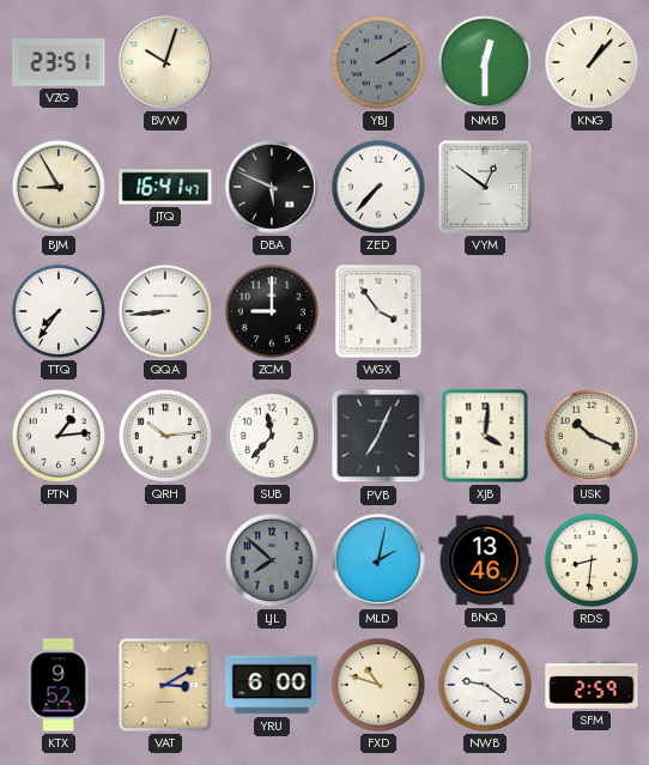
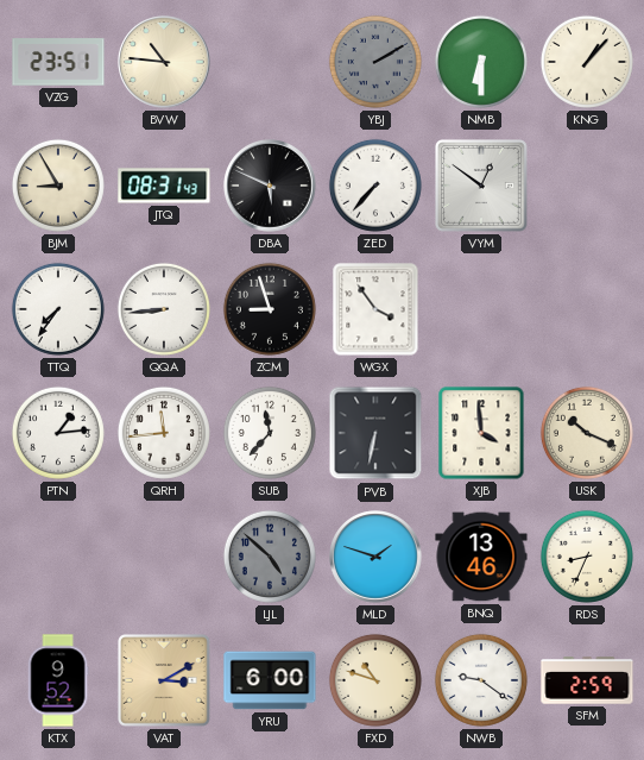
BVW: 10:03 -> 10:46
NMB: 12:30 -> 6:30
JTQ: 16:41 -> 08:31
ZCM: 9:00 -> 8:57
QRH: 10:14 -> 11:44
PVB: 7:04 -> 6:32
XJB: 4:01 -> 3:59
LJL: 7:52 -> 4:52
MLD: 2:02 -> 1:48
RDS: 8:31 -> 8:34
